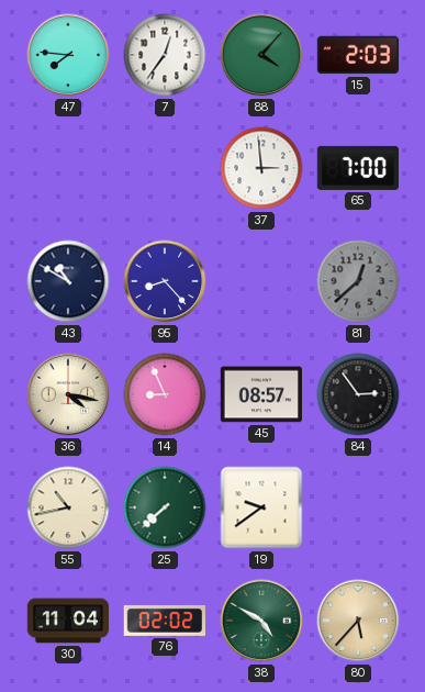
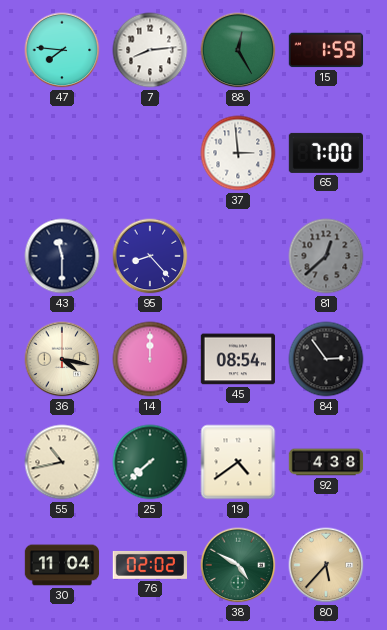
7: 12:36 -> 8:14
88: 4:07 -> 12:25
15: 2:03 -> 1:59
43: 10:50 -> 11:30
14: 8:56 -> 12:00
45: 08:57 -> 08:54
19: 9:39 -> 4:39
92: none -> 4:38
